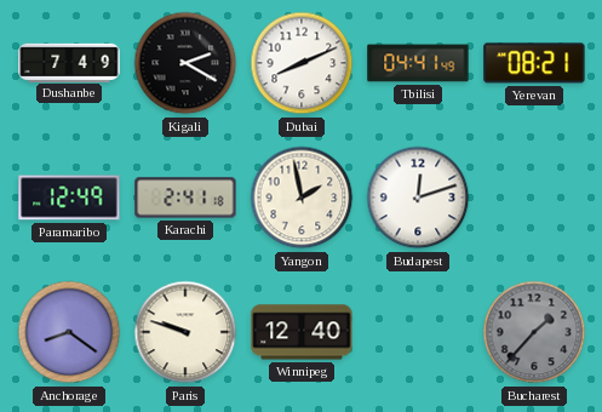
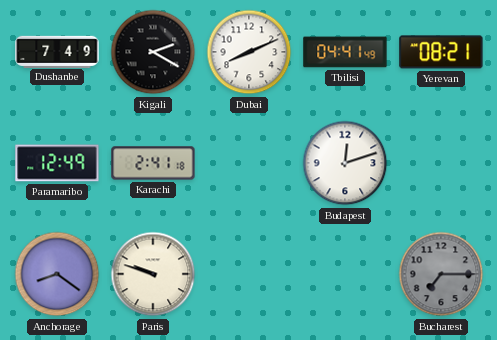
Yangon: 1:58 -> none
Winnipeg: 12:40 -> none
Bucharest: 1:37 -> 7:15
